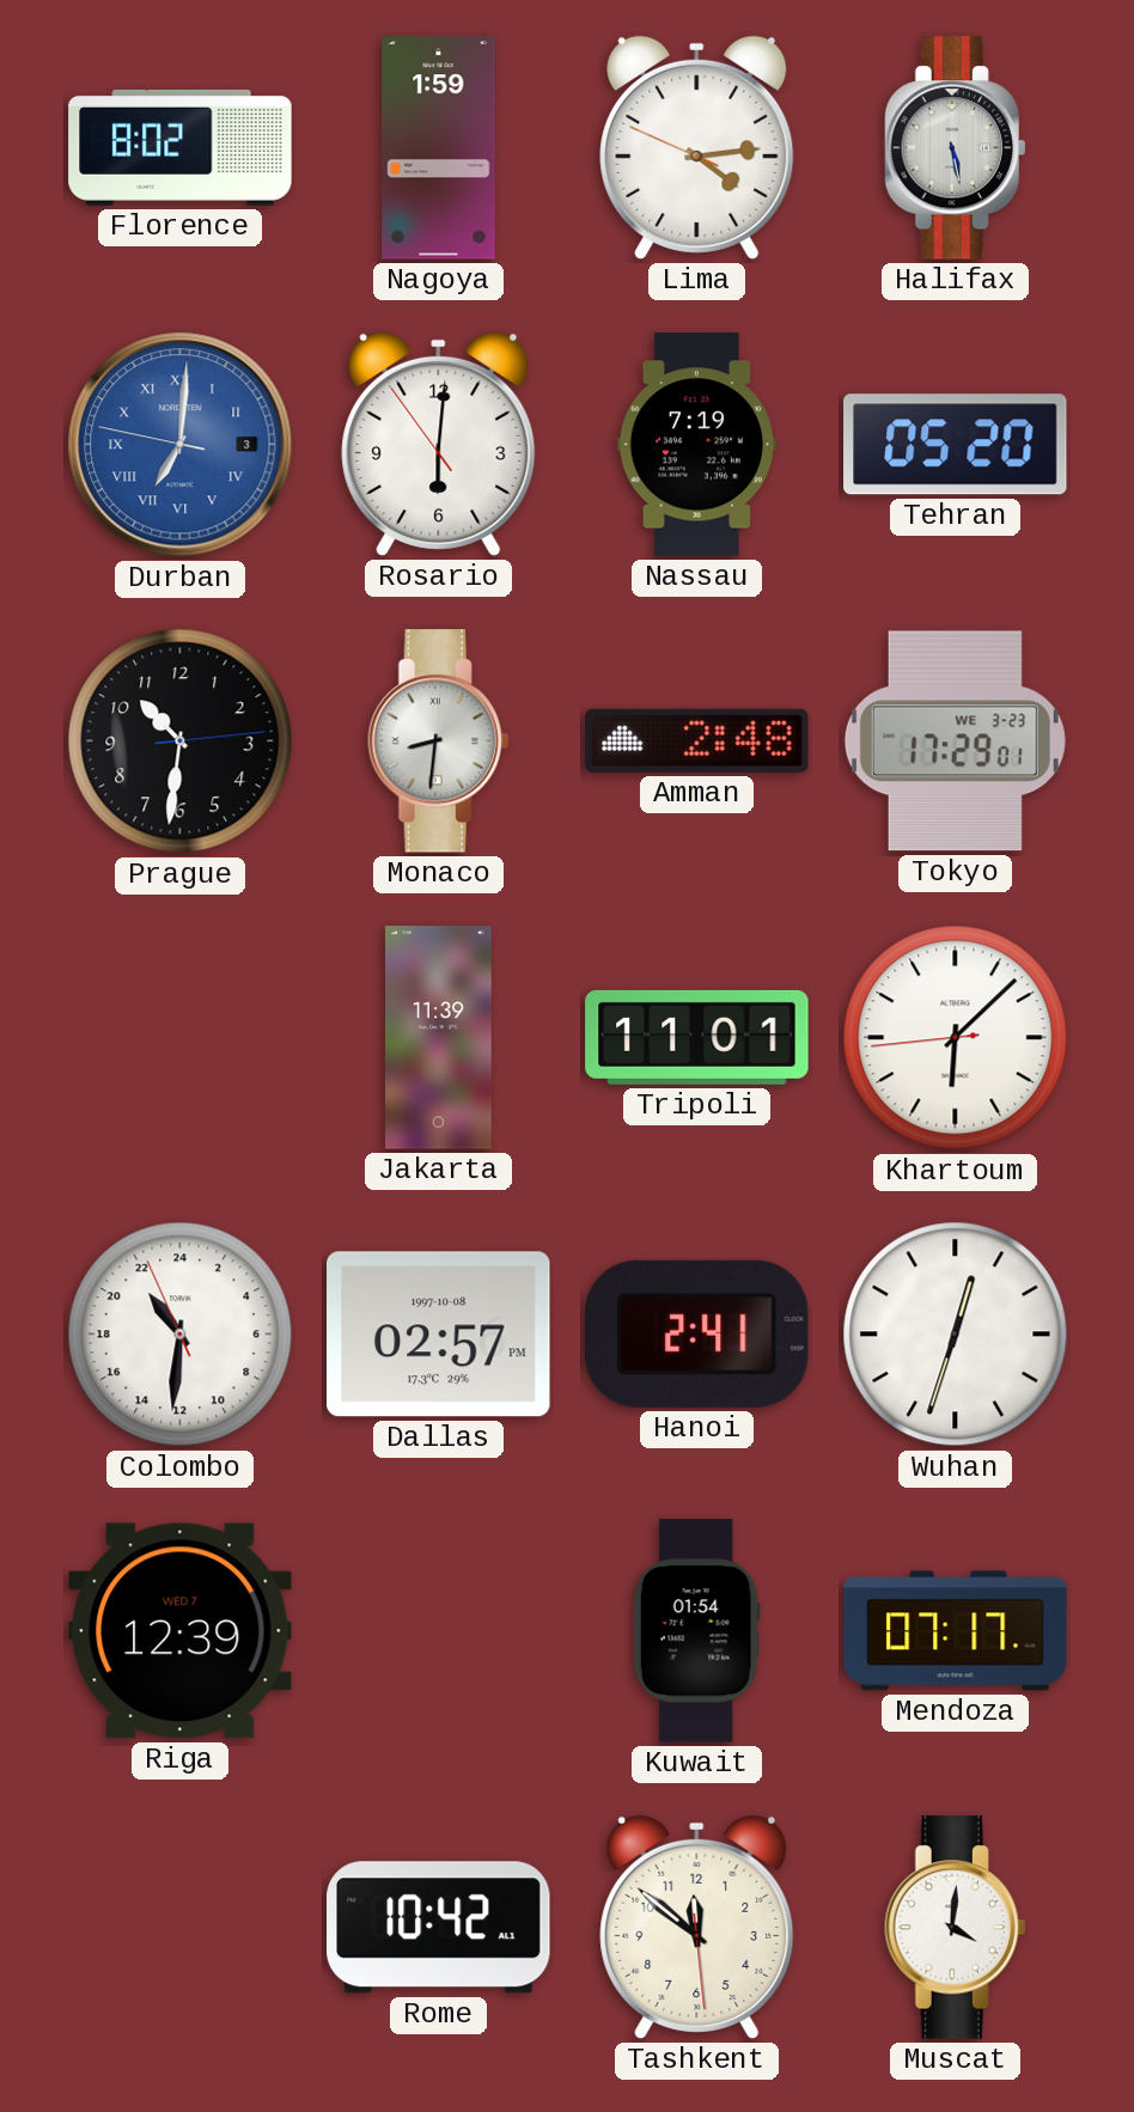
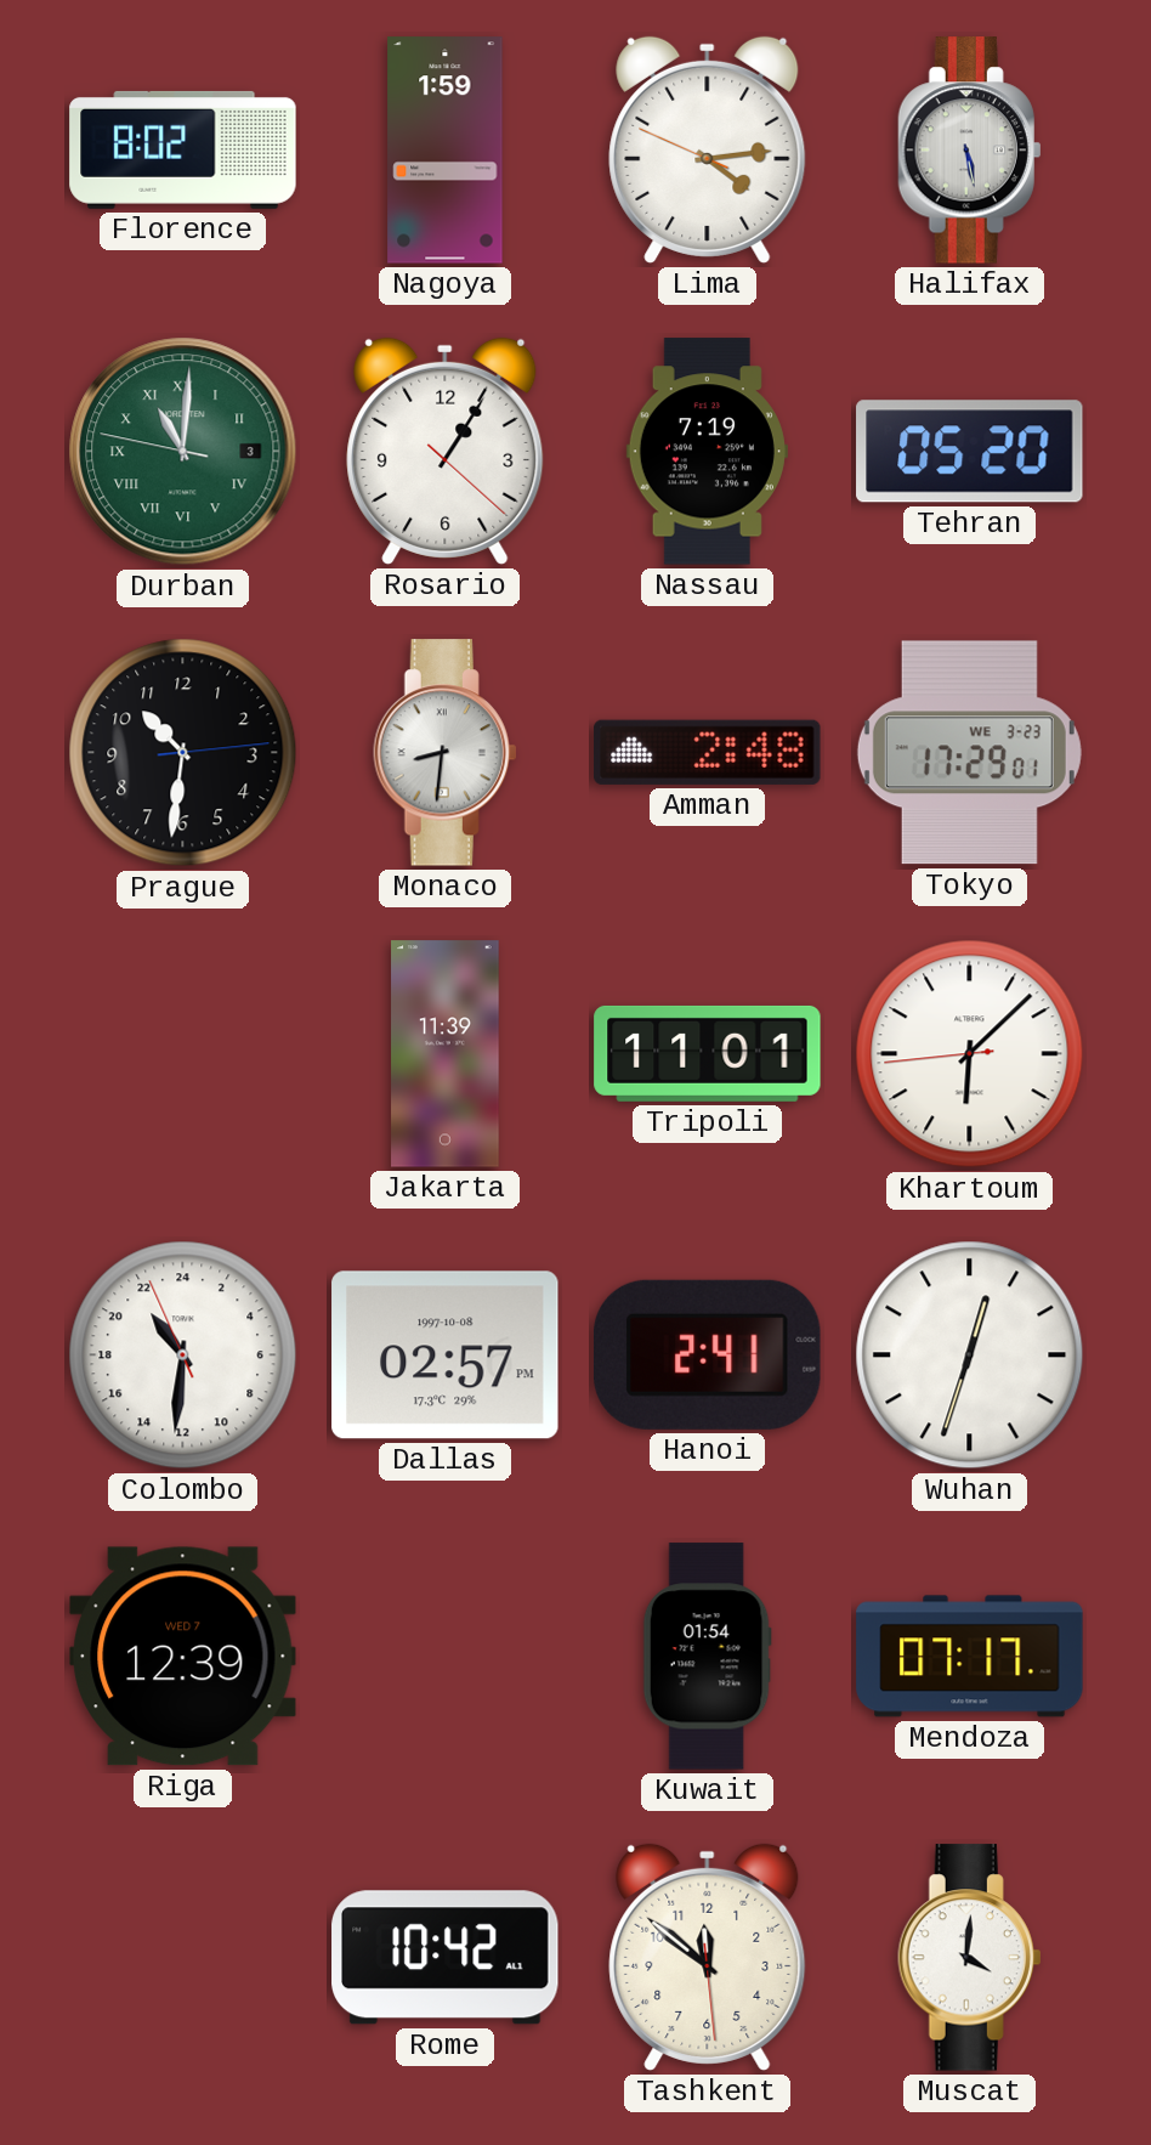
Durban: 7:00 -> 11:00
Durban dial: blue -> green
Rosario: 6:00 -> 1:05
